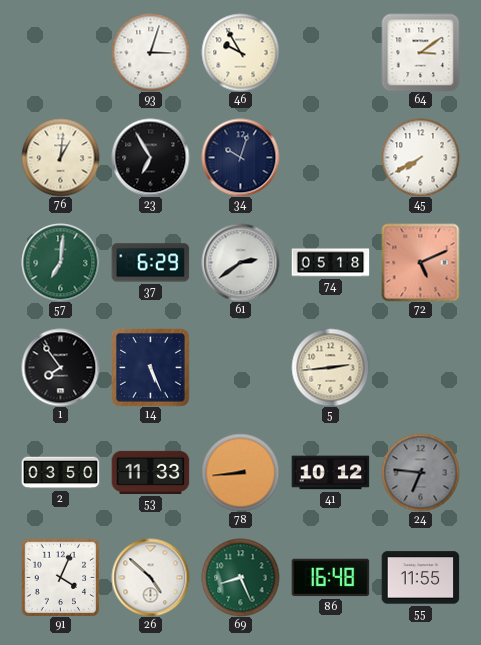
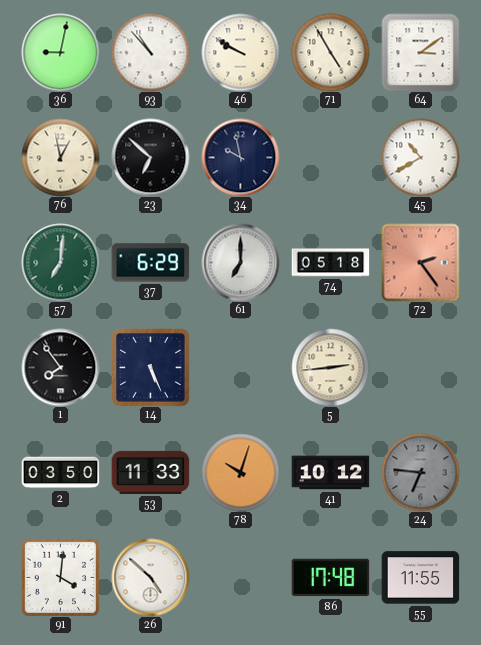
36: none -> 9:02
93: 3:03 -> 10:53
46: 9:55 -> 9:50
71: none -> 4:55
76: 1:01 -> 12:58
23: 6:55 -> 6:52
34: 10:03 -> 9:58
45: 7:40 -> 10:40
61: 2:39 -> 7:00
72: 5:11 -> 2:24
78: 8:44 -> 10:03
91: 4:04 -> 4:01
69: 8:26 -> none
86: 16:48 -> 17:48
